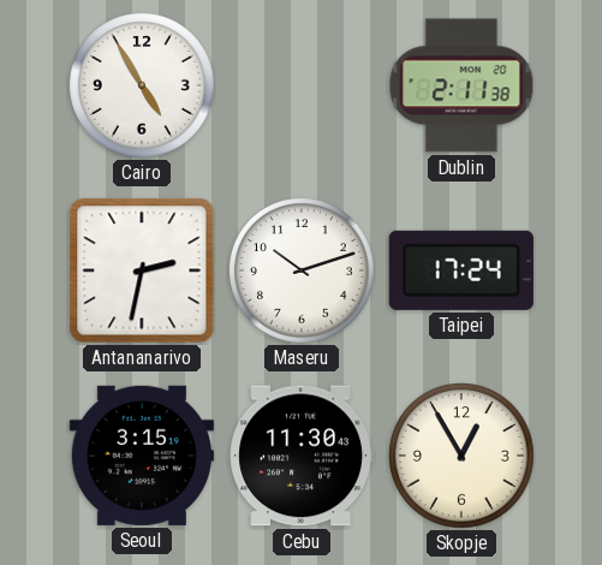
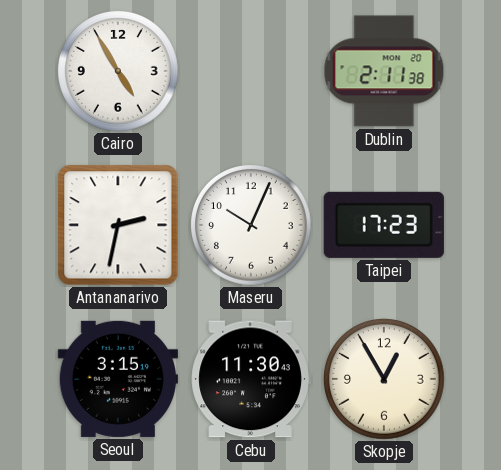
Maseru: 10:12 -> 10:04
Taipei: 17:24 -> 17:23
